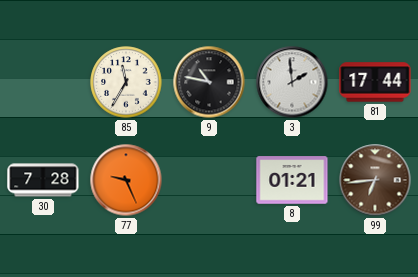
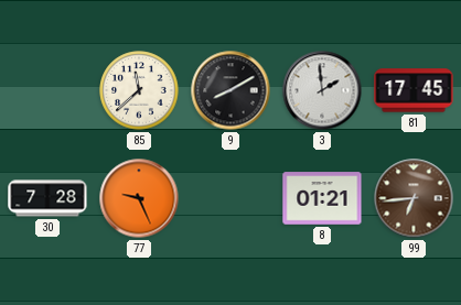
85: 11:35 -> 11:38
9: 10:47 -> 8:10
81: 17:44 -> 17:45
